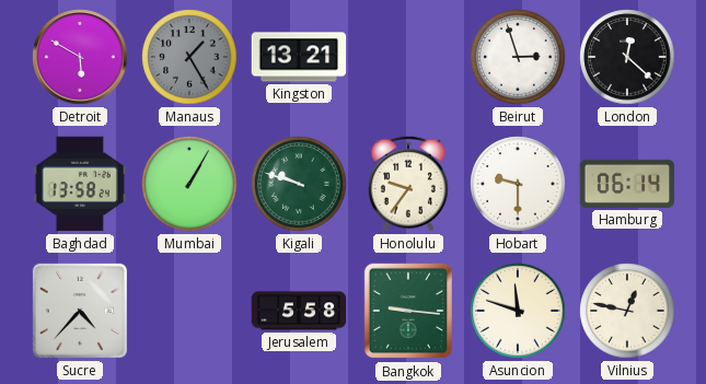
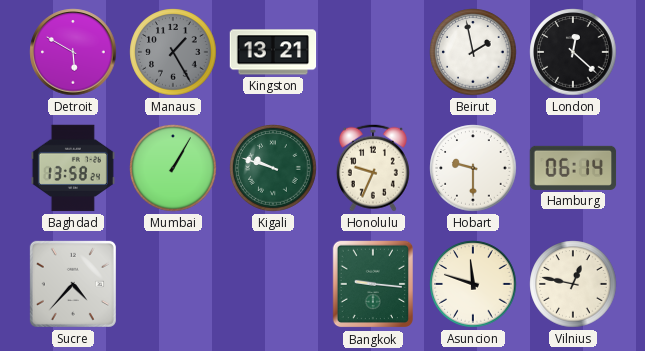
Beirut: 2:57 -> 1:58
Honolulu: 9:36 -> 9:34
Jerusalem: 5:58 -> none
